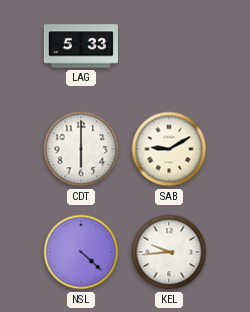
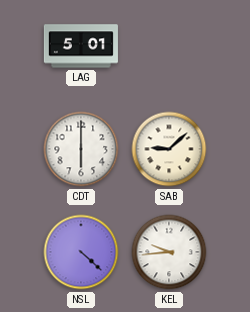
LAG: 5:33 -> 5:01
SAB: 9:10 -> 9:08
